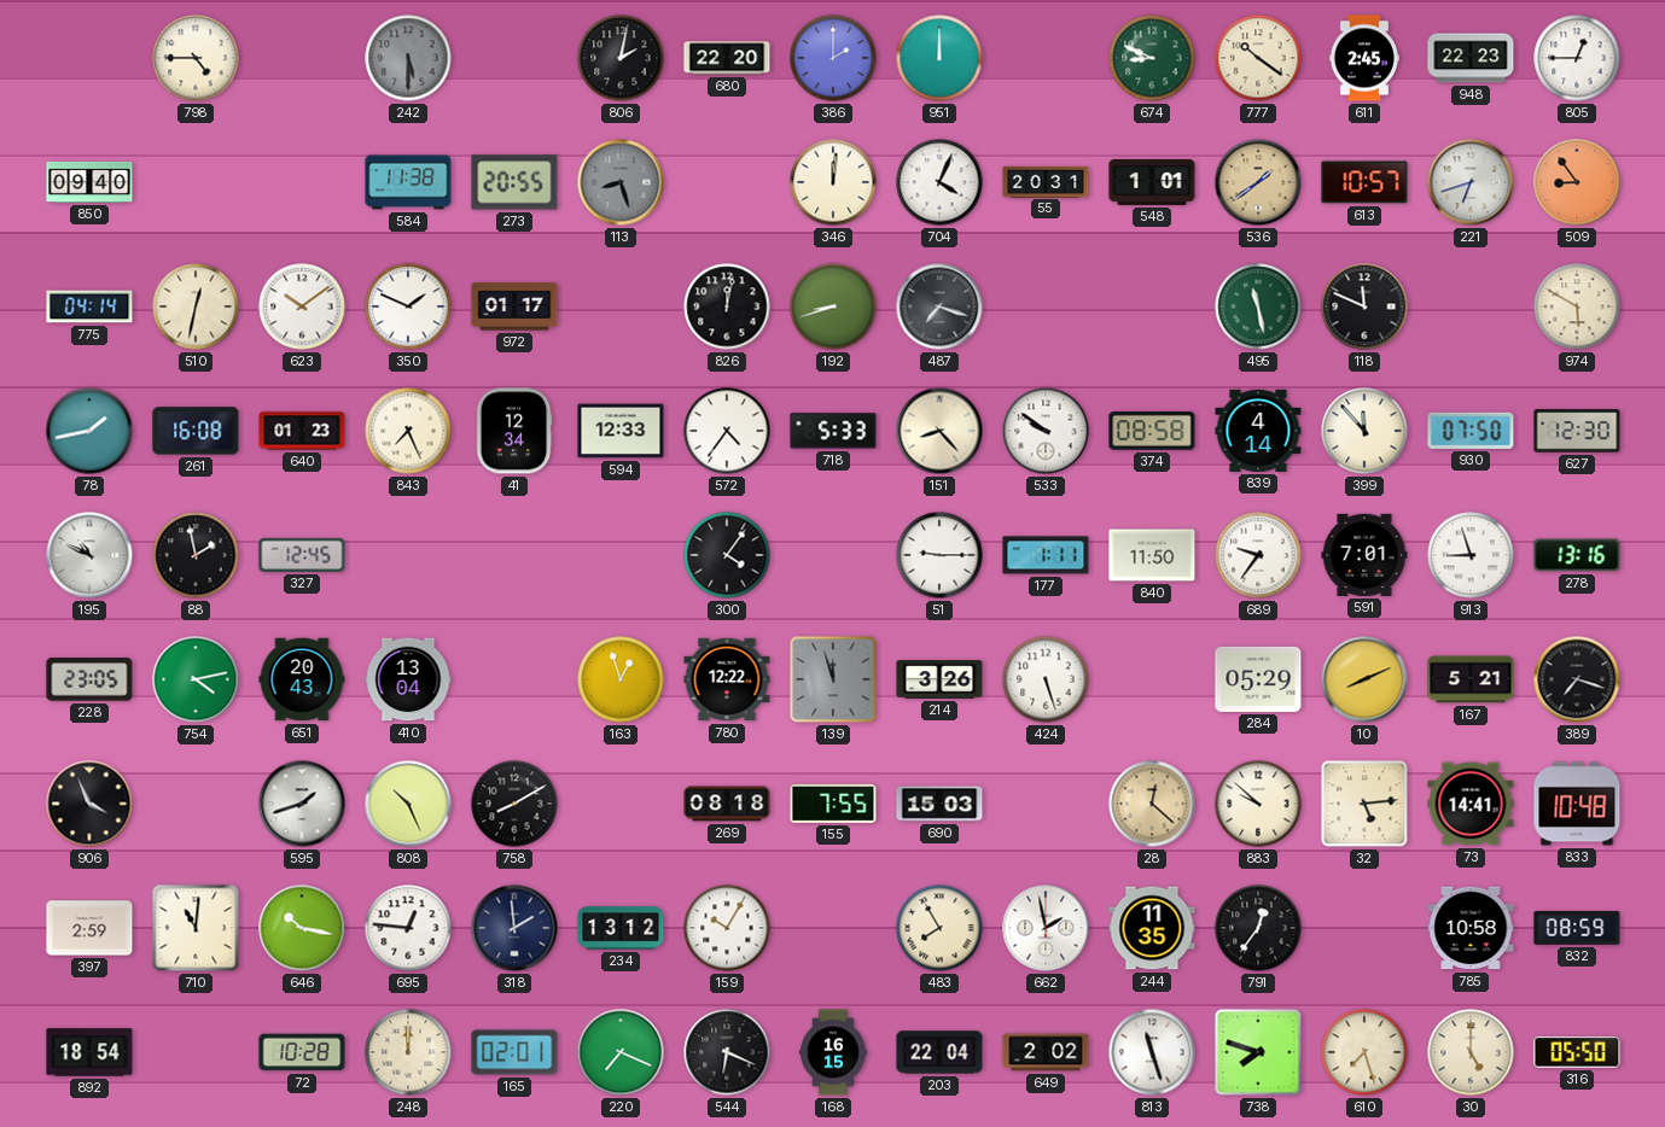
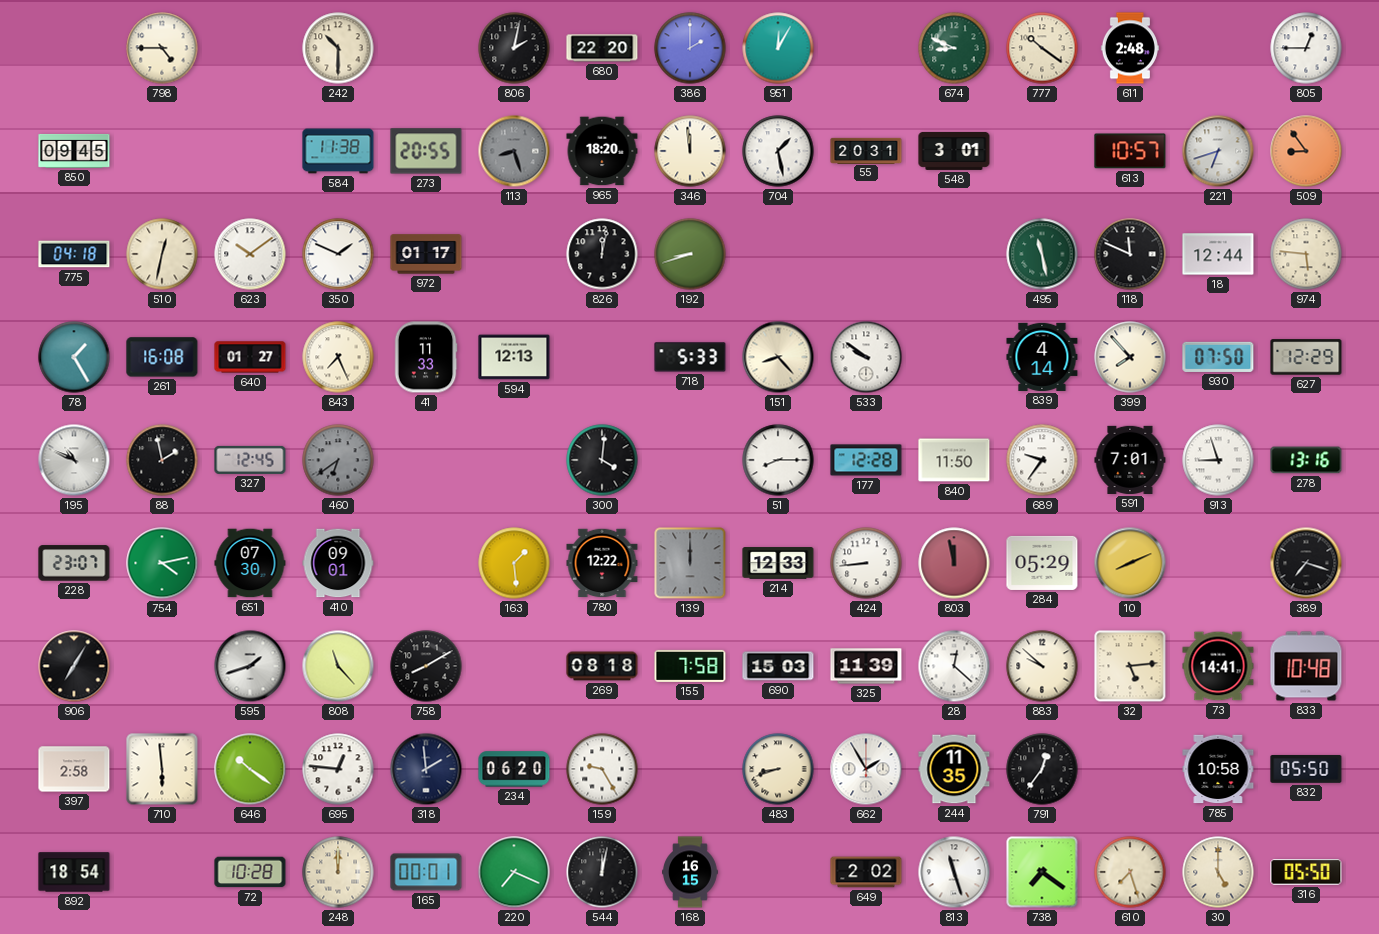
242: 5:30 -> 10:30
242 dial: grey -> cream
951: 12:00 -> 12:05
611: 2:45 -> 2:48
948: 22:23 -> none
850: 09:40 -> 09:45
965: none -> 18:20
346: 12:01 -> 11:59
704: 4:04 -> 1:28
548: 1:01 -> 3:01
536: 1:39 -> none
775: 04:14 -> 04:18
487: 7:18 -> none
18: none -> 12:44
974: 5:50 -> 5:46
78: 1:43 -> 1:25
640: 01:23 -> 01:27
41: 12:34 -> 11:33
594: 12:33 -> 12:13
572: 4:36 -> none
374: 08:58 -> none
399: 11:53 -> 7:53
627: 12:30 -> 12:29
460: none -> 6:39
300: 4:06 -> 4:01
51: 9:15 -> 8:15
177: 1:11 -> 12:28
228: 23:05 -> 23:07
651: 20:43 -> 07:30
410: 13:04 -> 09:01
163: 12:57 -> 1:29
139: 11:57 -> 12:00
214: 3:26 -> 12:33
424: 5:27 -> 8:44
803: none -> 11:58
167: 5:21 -> none
906: 3:56 -> 7:05
808: 10:26 -> 11:23
155: 7:55 -> 7:58
325: none -> 11:39
28 dial: champagne -> white
397: 2:59 -> 2:58
710: 11:01 -> 5:59
646: 10:17 -> 10:21
234: 13:12 -> 06:20
159: 10:05 -> 9:25
483: 7:55 -> 8:42
662: 1:58 -> 1:55
832: 08:59 -> 05:50
165: 02:01 -> 00:01
544: 6:19 -> 12:02
203: 22:04 -> none
738: 7:48 -> 7:21
